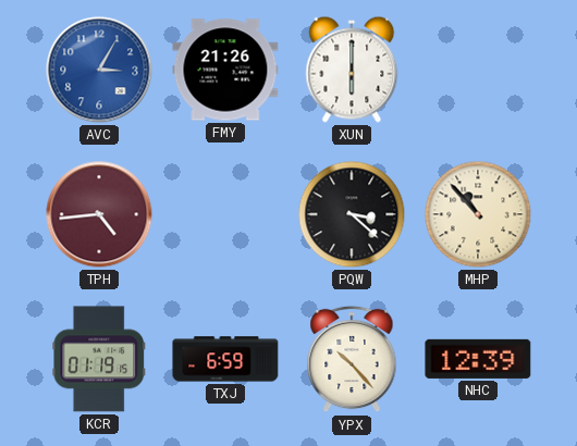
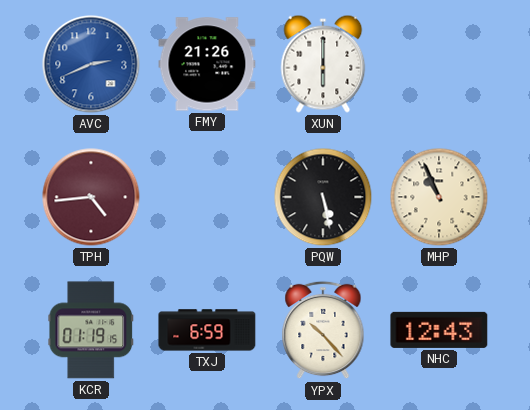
AVC: 3:05 -> 2:41
PQW: 3:22 -> 5:28
MHP: 10:53 -> 10:56
NHC: 12:39 -> 12:43
